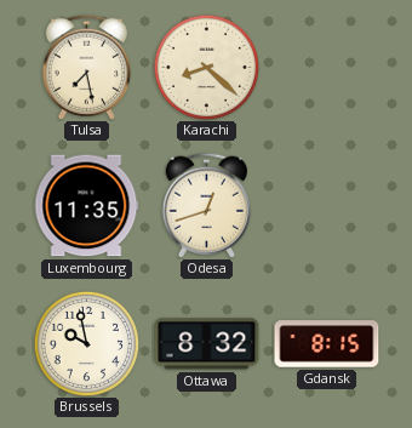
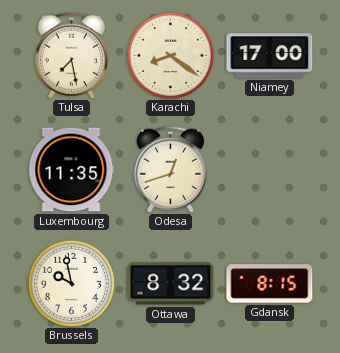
Karachi: 8:22 -> 8:21
Niamey: none -> 17:00
